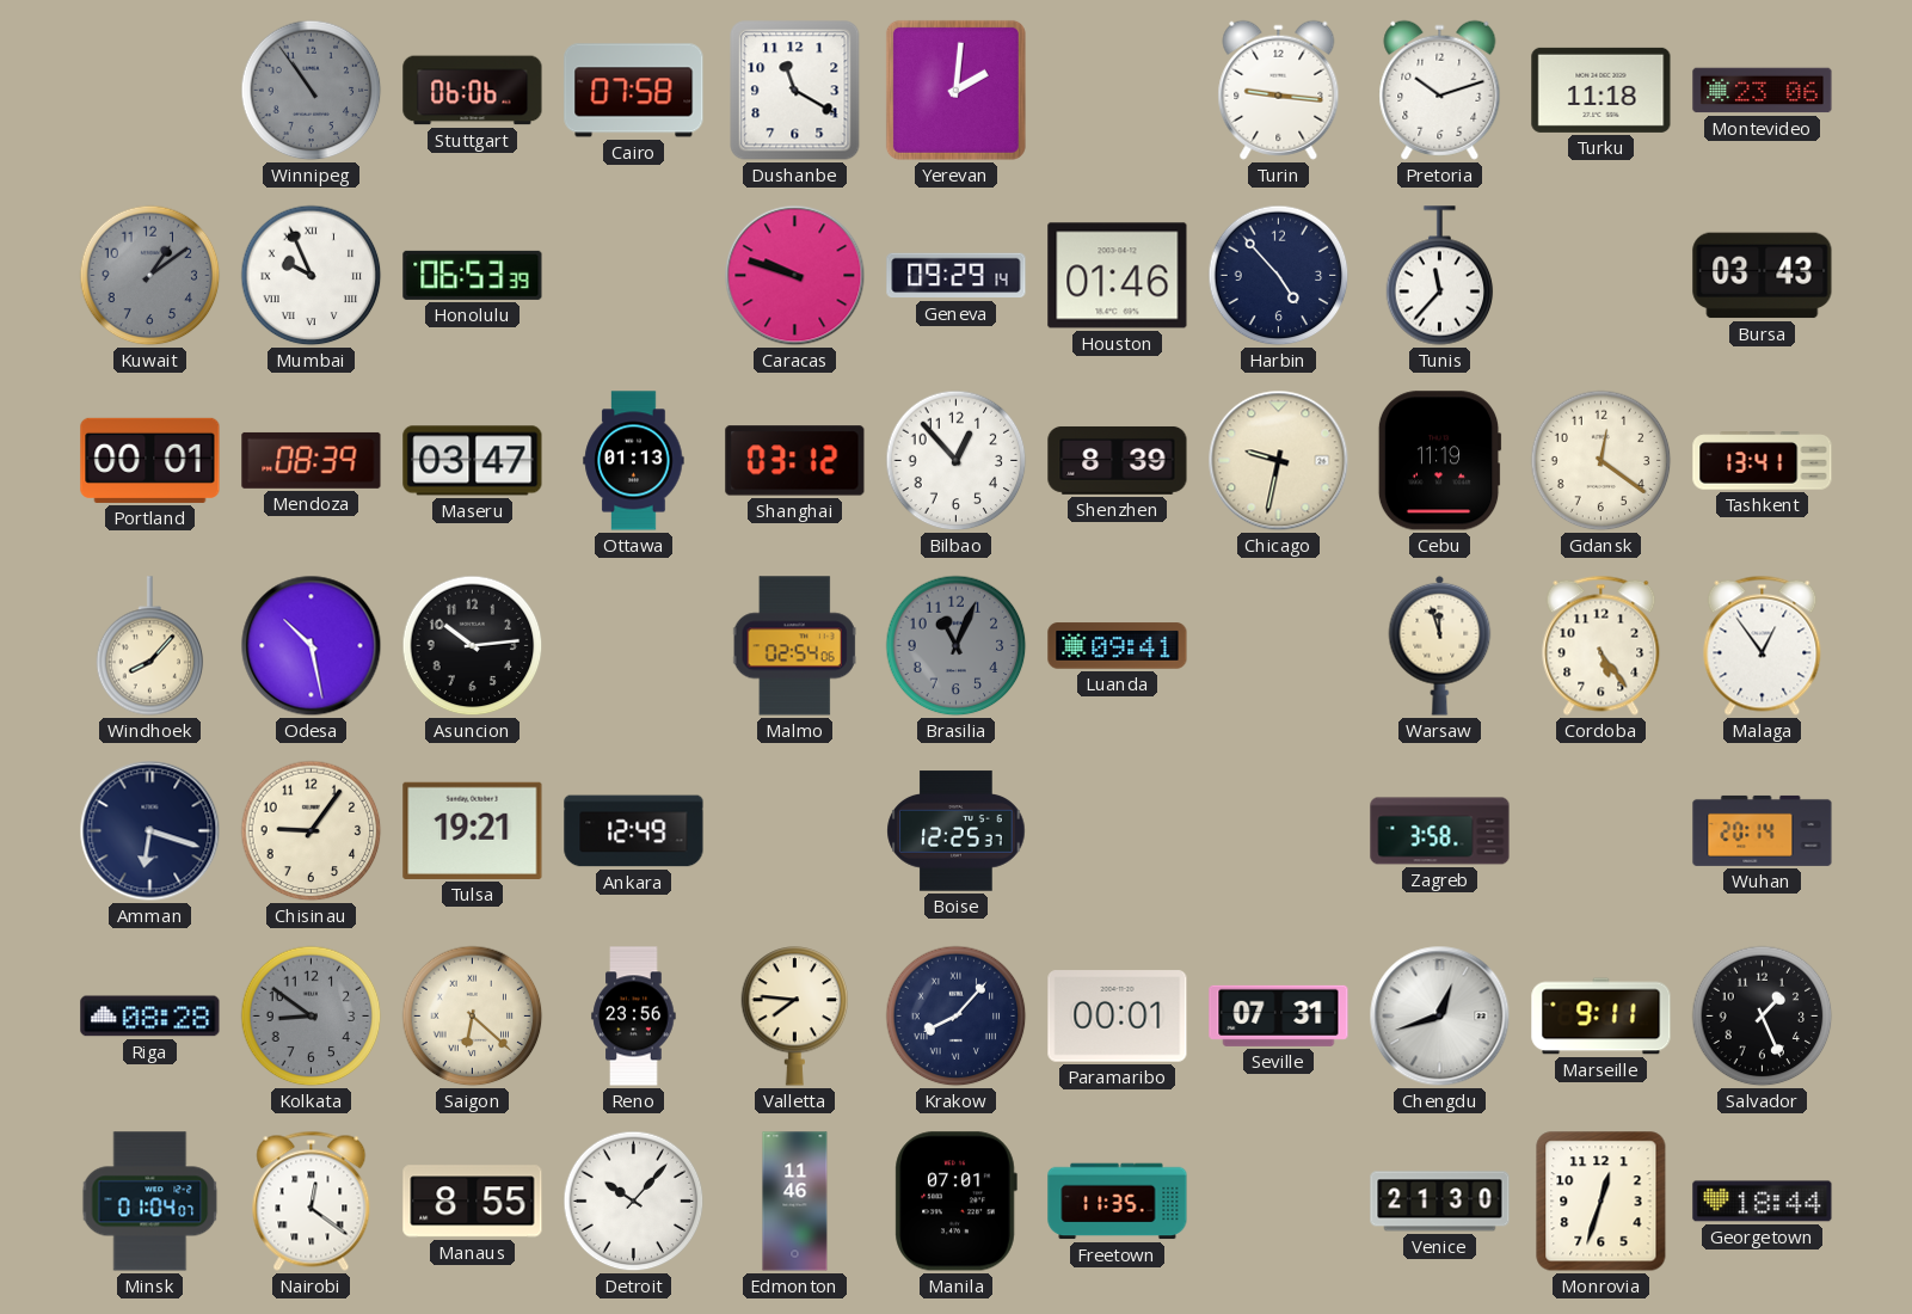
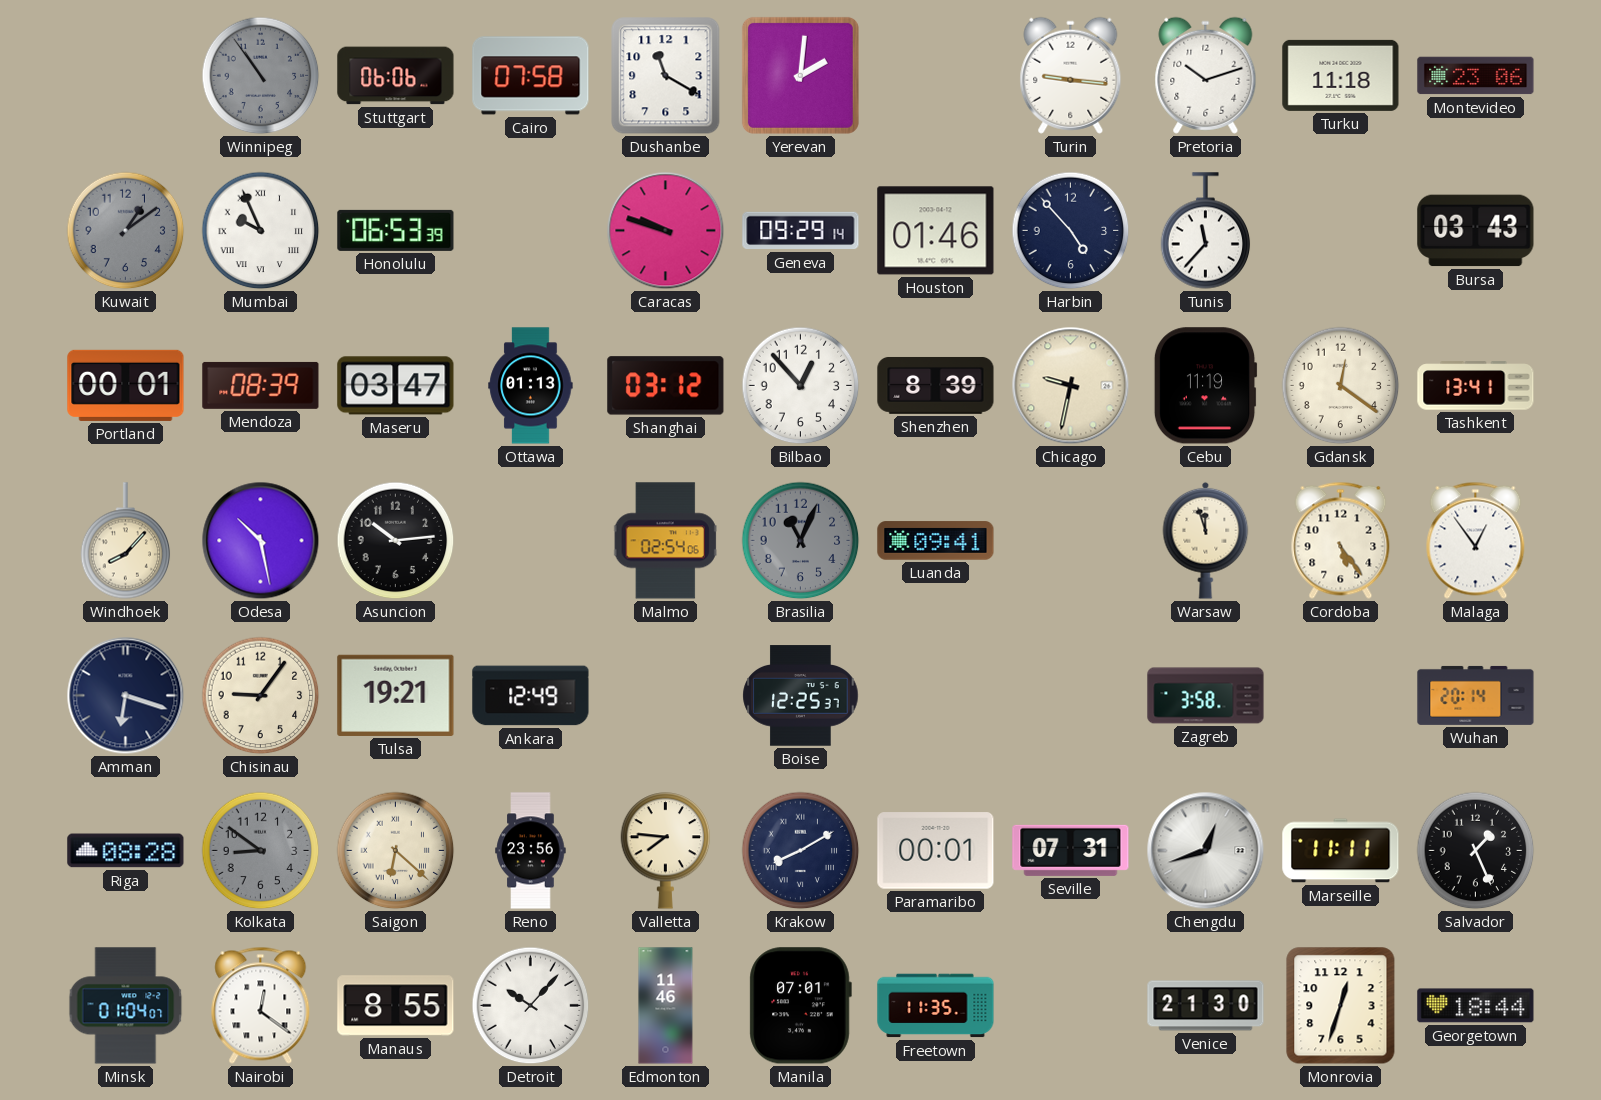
Krakow: 8:07 -> 8:10
Marseille: 9:11 -> 11:11
